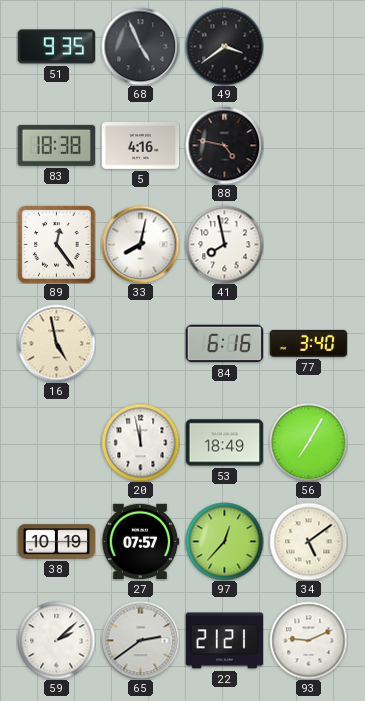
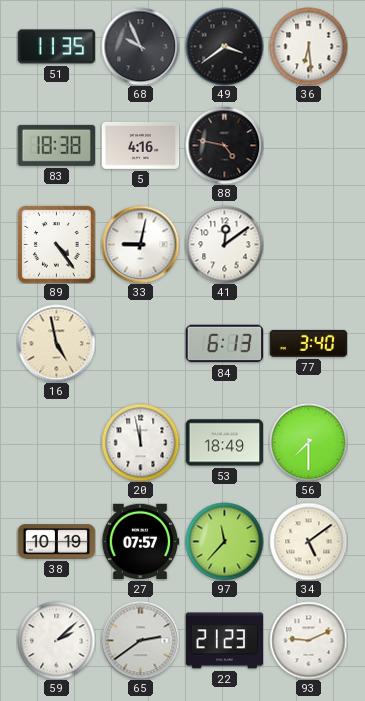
51: 9:35 -> 11:35
68: 4:56 -> 9:56
36: none -> 6:29
89: 12:24 -> 4:24
33: 8:02 -> 9:02
41: 7:58 -> 12:09
84: 6:16 -> 6:13
56: 7:05 -> 7:30
97: 12:37 -> 11:37
22: 21:21 -> 21:23
